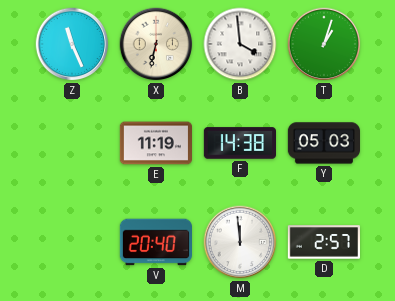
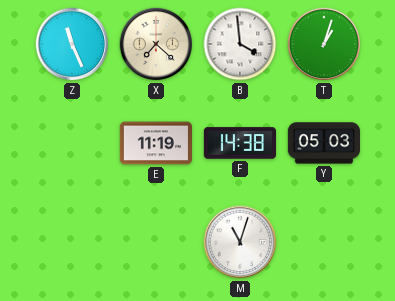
X: 6:32 -> 7:22
V: 20:40 -> none
M: 11:59 -> 11:03
D: 2:57 -> none
